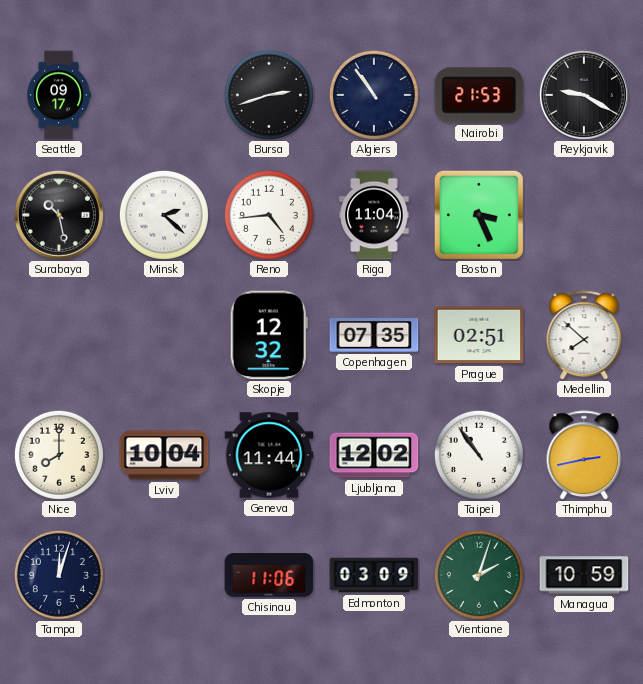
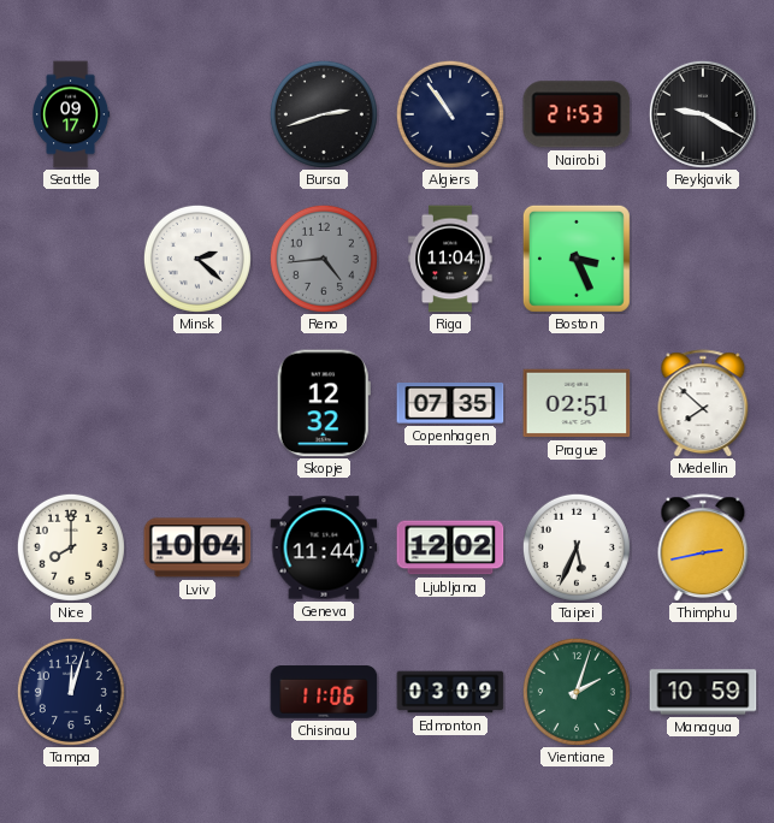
Surabaya: 10:28 -> none
Reno dial: white -> grey
Taipei: 10:54 -> 5:34
